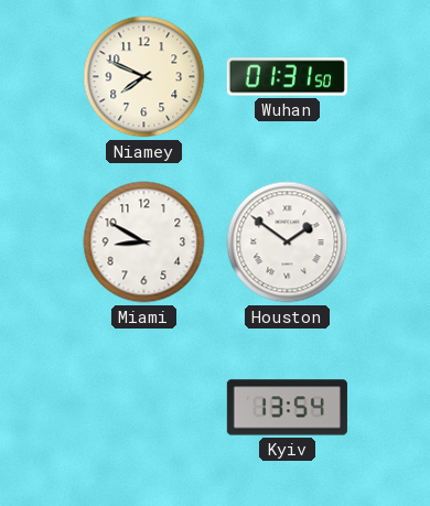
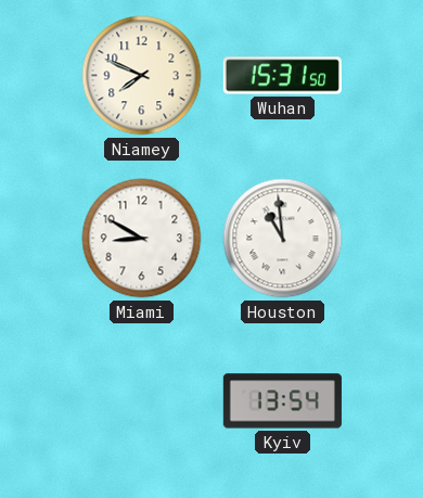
Wuhan: 01:31 -> 15:31
Houston: 1:51 -> 10:59
